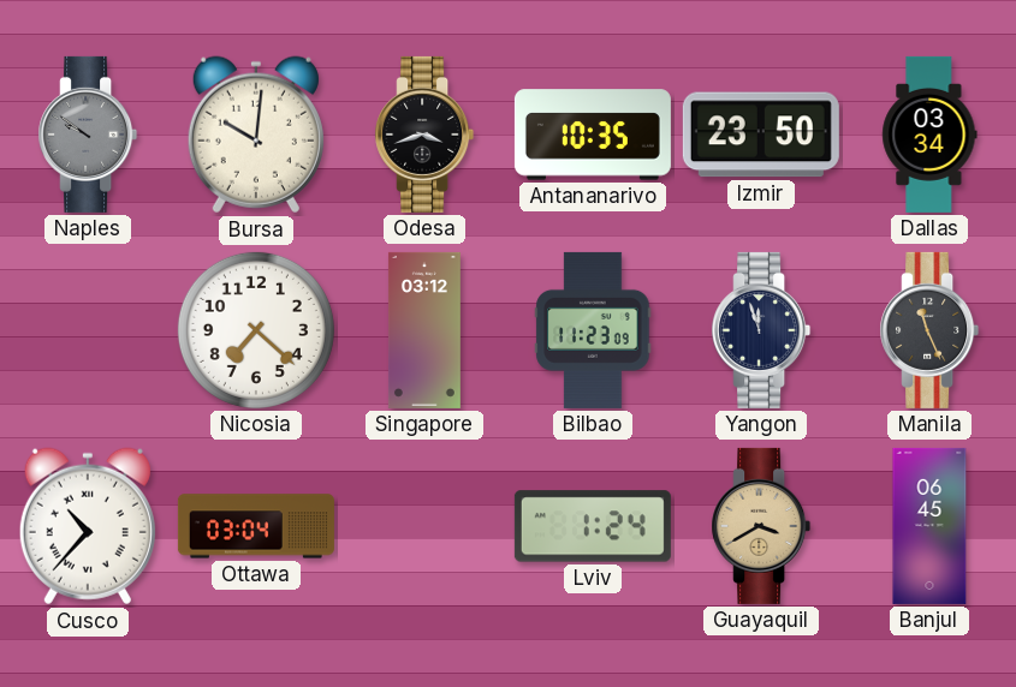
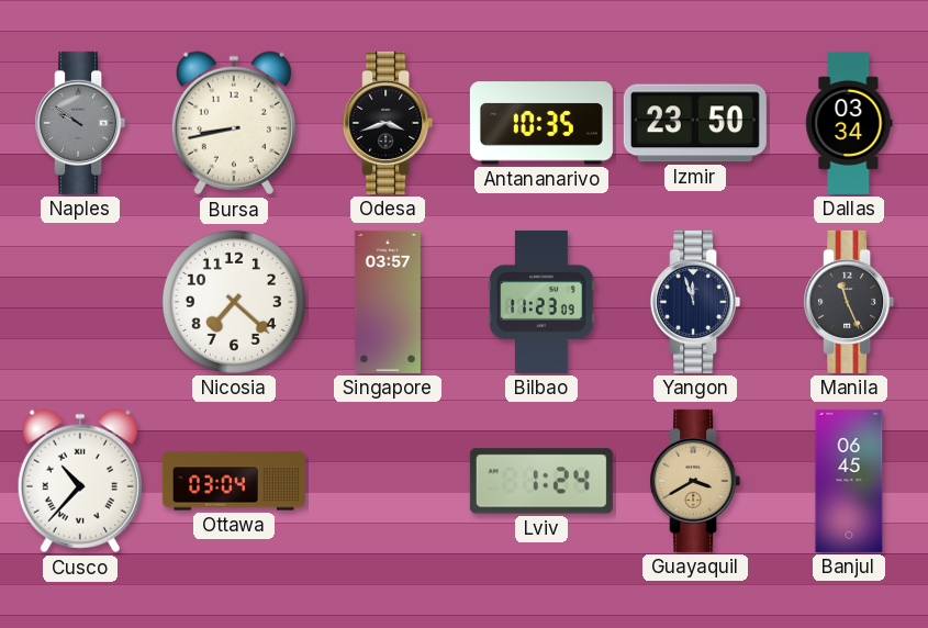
Bursa: 10:01 -> 8:43
Singapore: 03:12 -> 03:57
